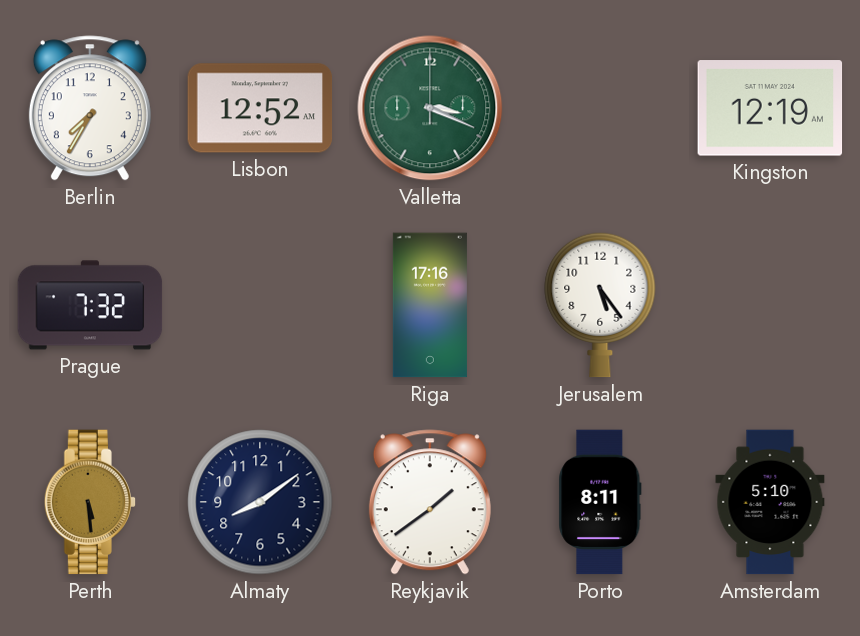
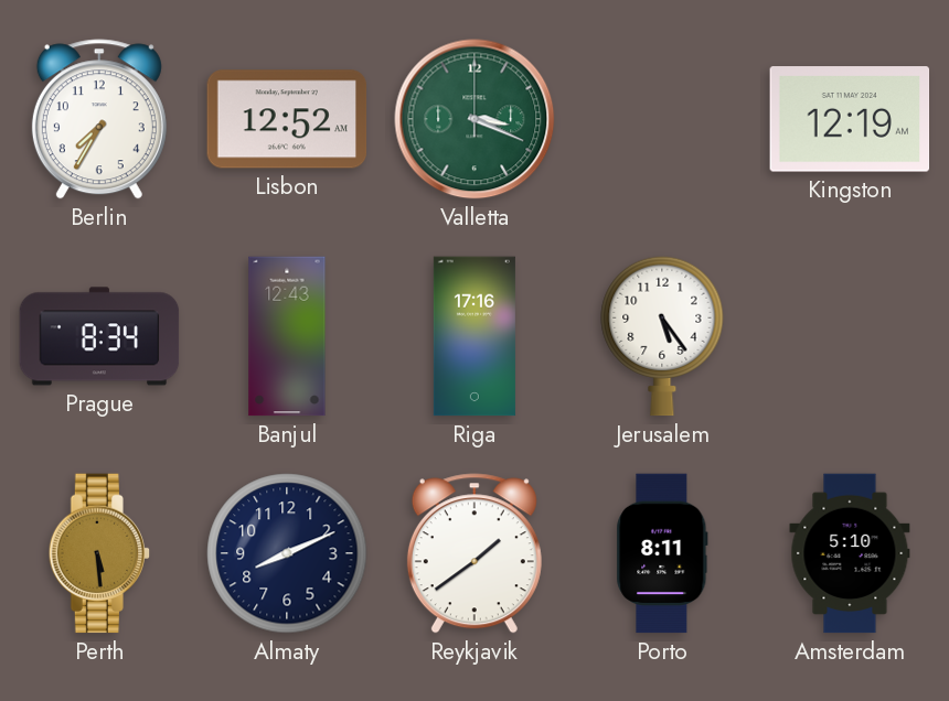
Prague: 7:32 -> 8:34
Banjul: none -> 12:43
Almaty: 8:09 -> 8:11
